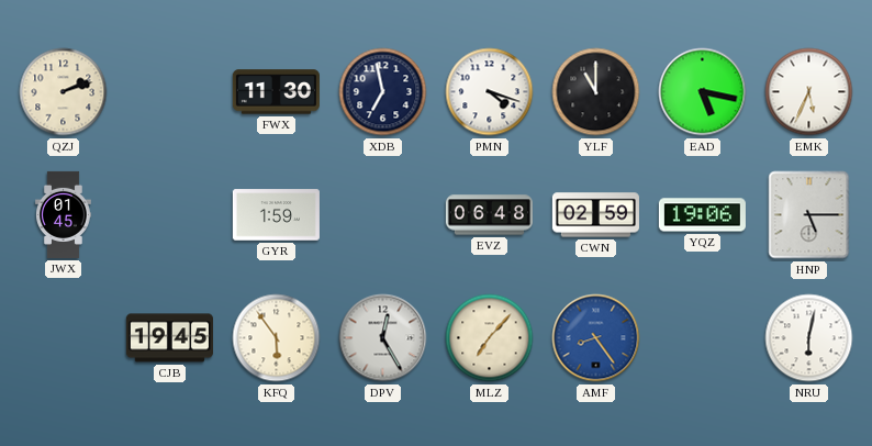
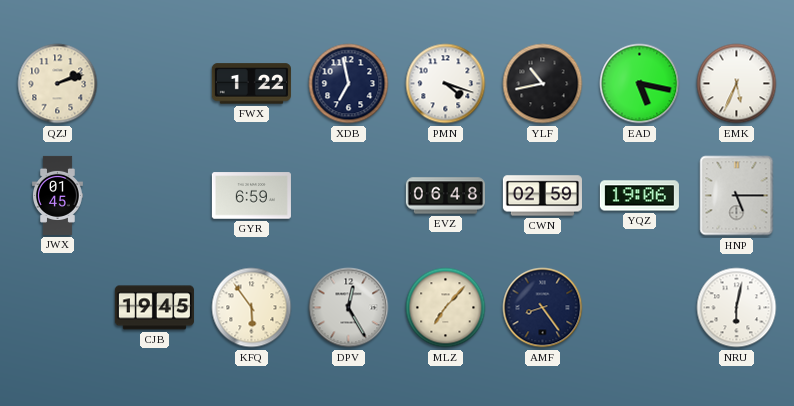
FWX: 11:30 -> 1:22
YLF: 11:00 -> 10:43
GYR: 1:59 -> 6:59
AMF dial: blue -> navy
